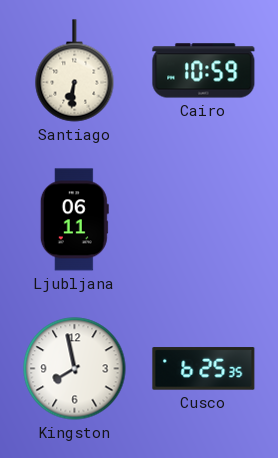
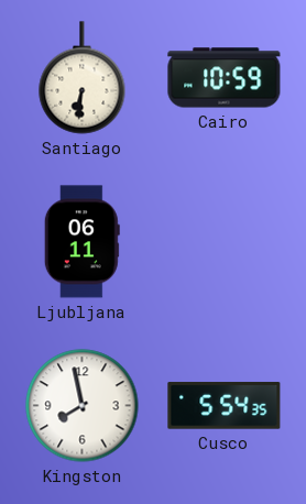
Cusco: 6:25 -> 5:54
